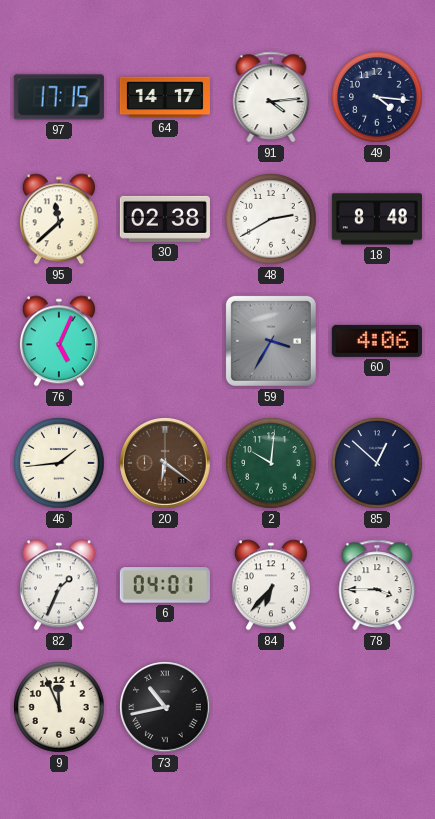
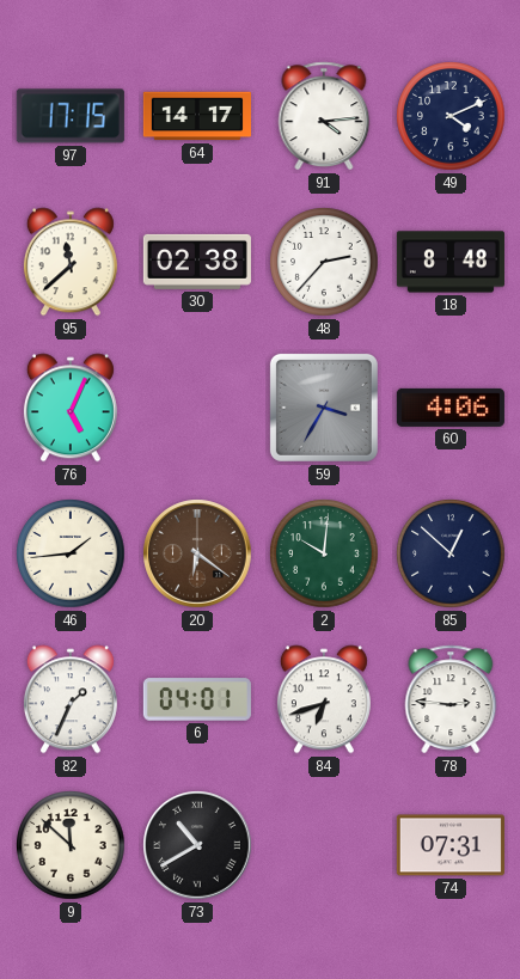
49: 4:16 -> 4:11
48: 2:40 -> 2:37
84: 6:37 -> 6:42
78: 3:45 -> 2:46
9: 11:56 -> 11:52
73: 10:43 -> 10:40
74: none -> 07:31
